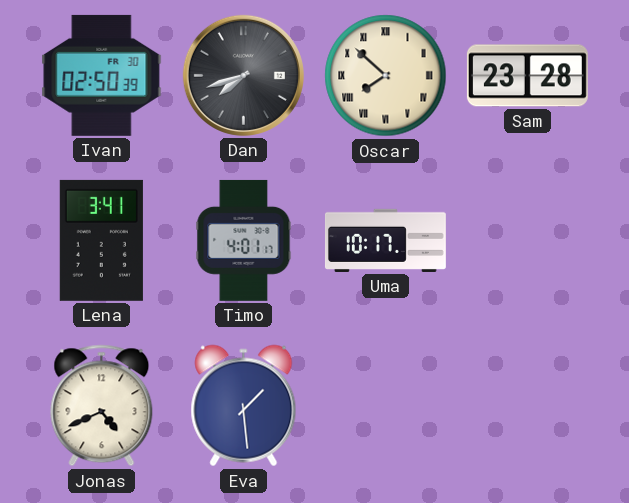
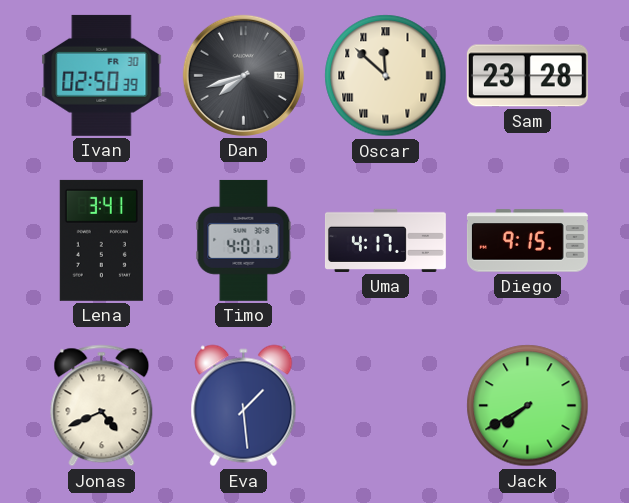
Oscar: 7:52 -> 11:52
Uma: 10:17 -> 4:17
Diego: none -> 9:15
Jack: none -> 7:40
